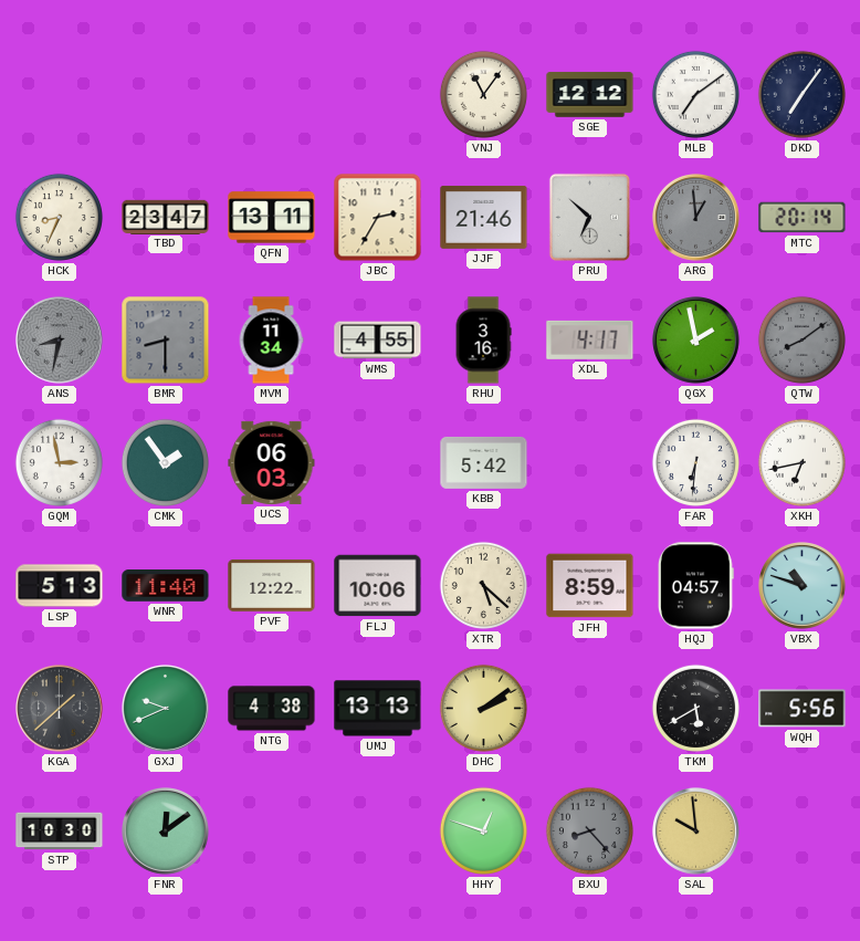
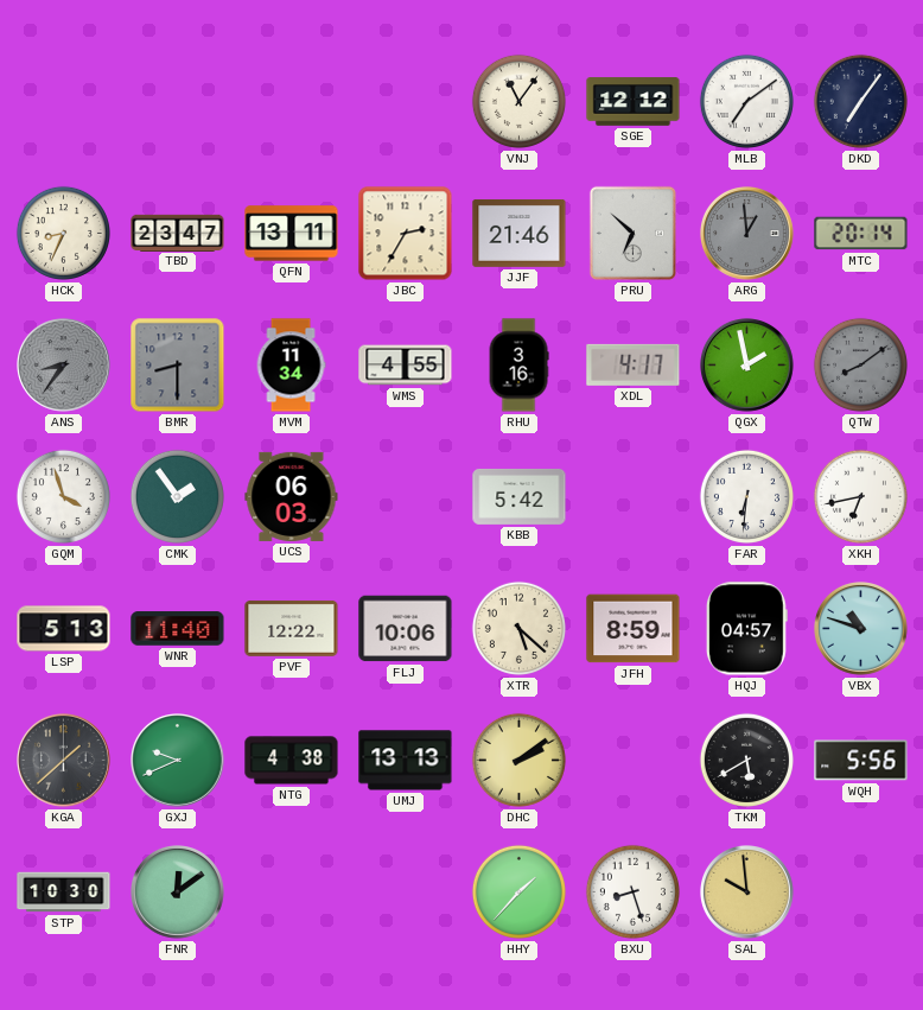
ANS: 8:32 -> 8:36
GQM: 2:58 -> 3:57
HHY: 12:48 -> 1:37
BXU: 8:23 -> 8:27
BXU dial: grey -> white
